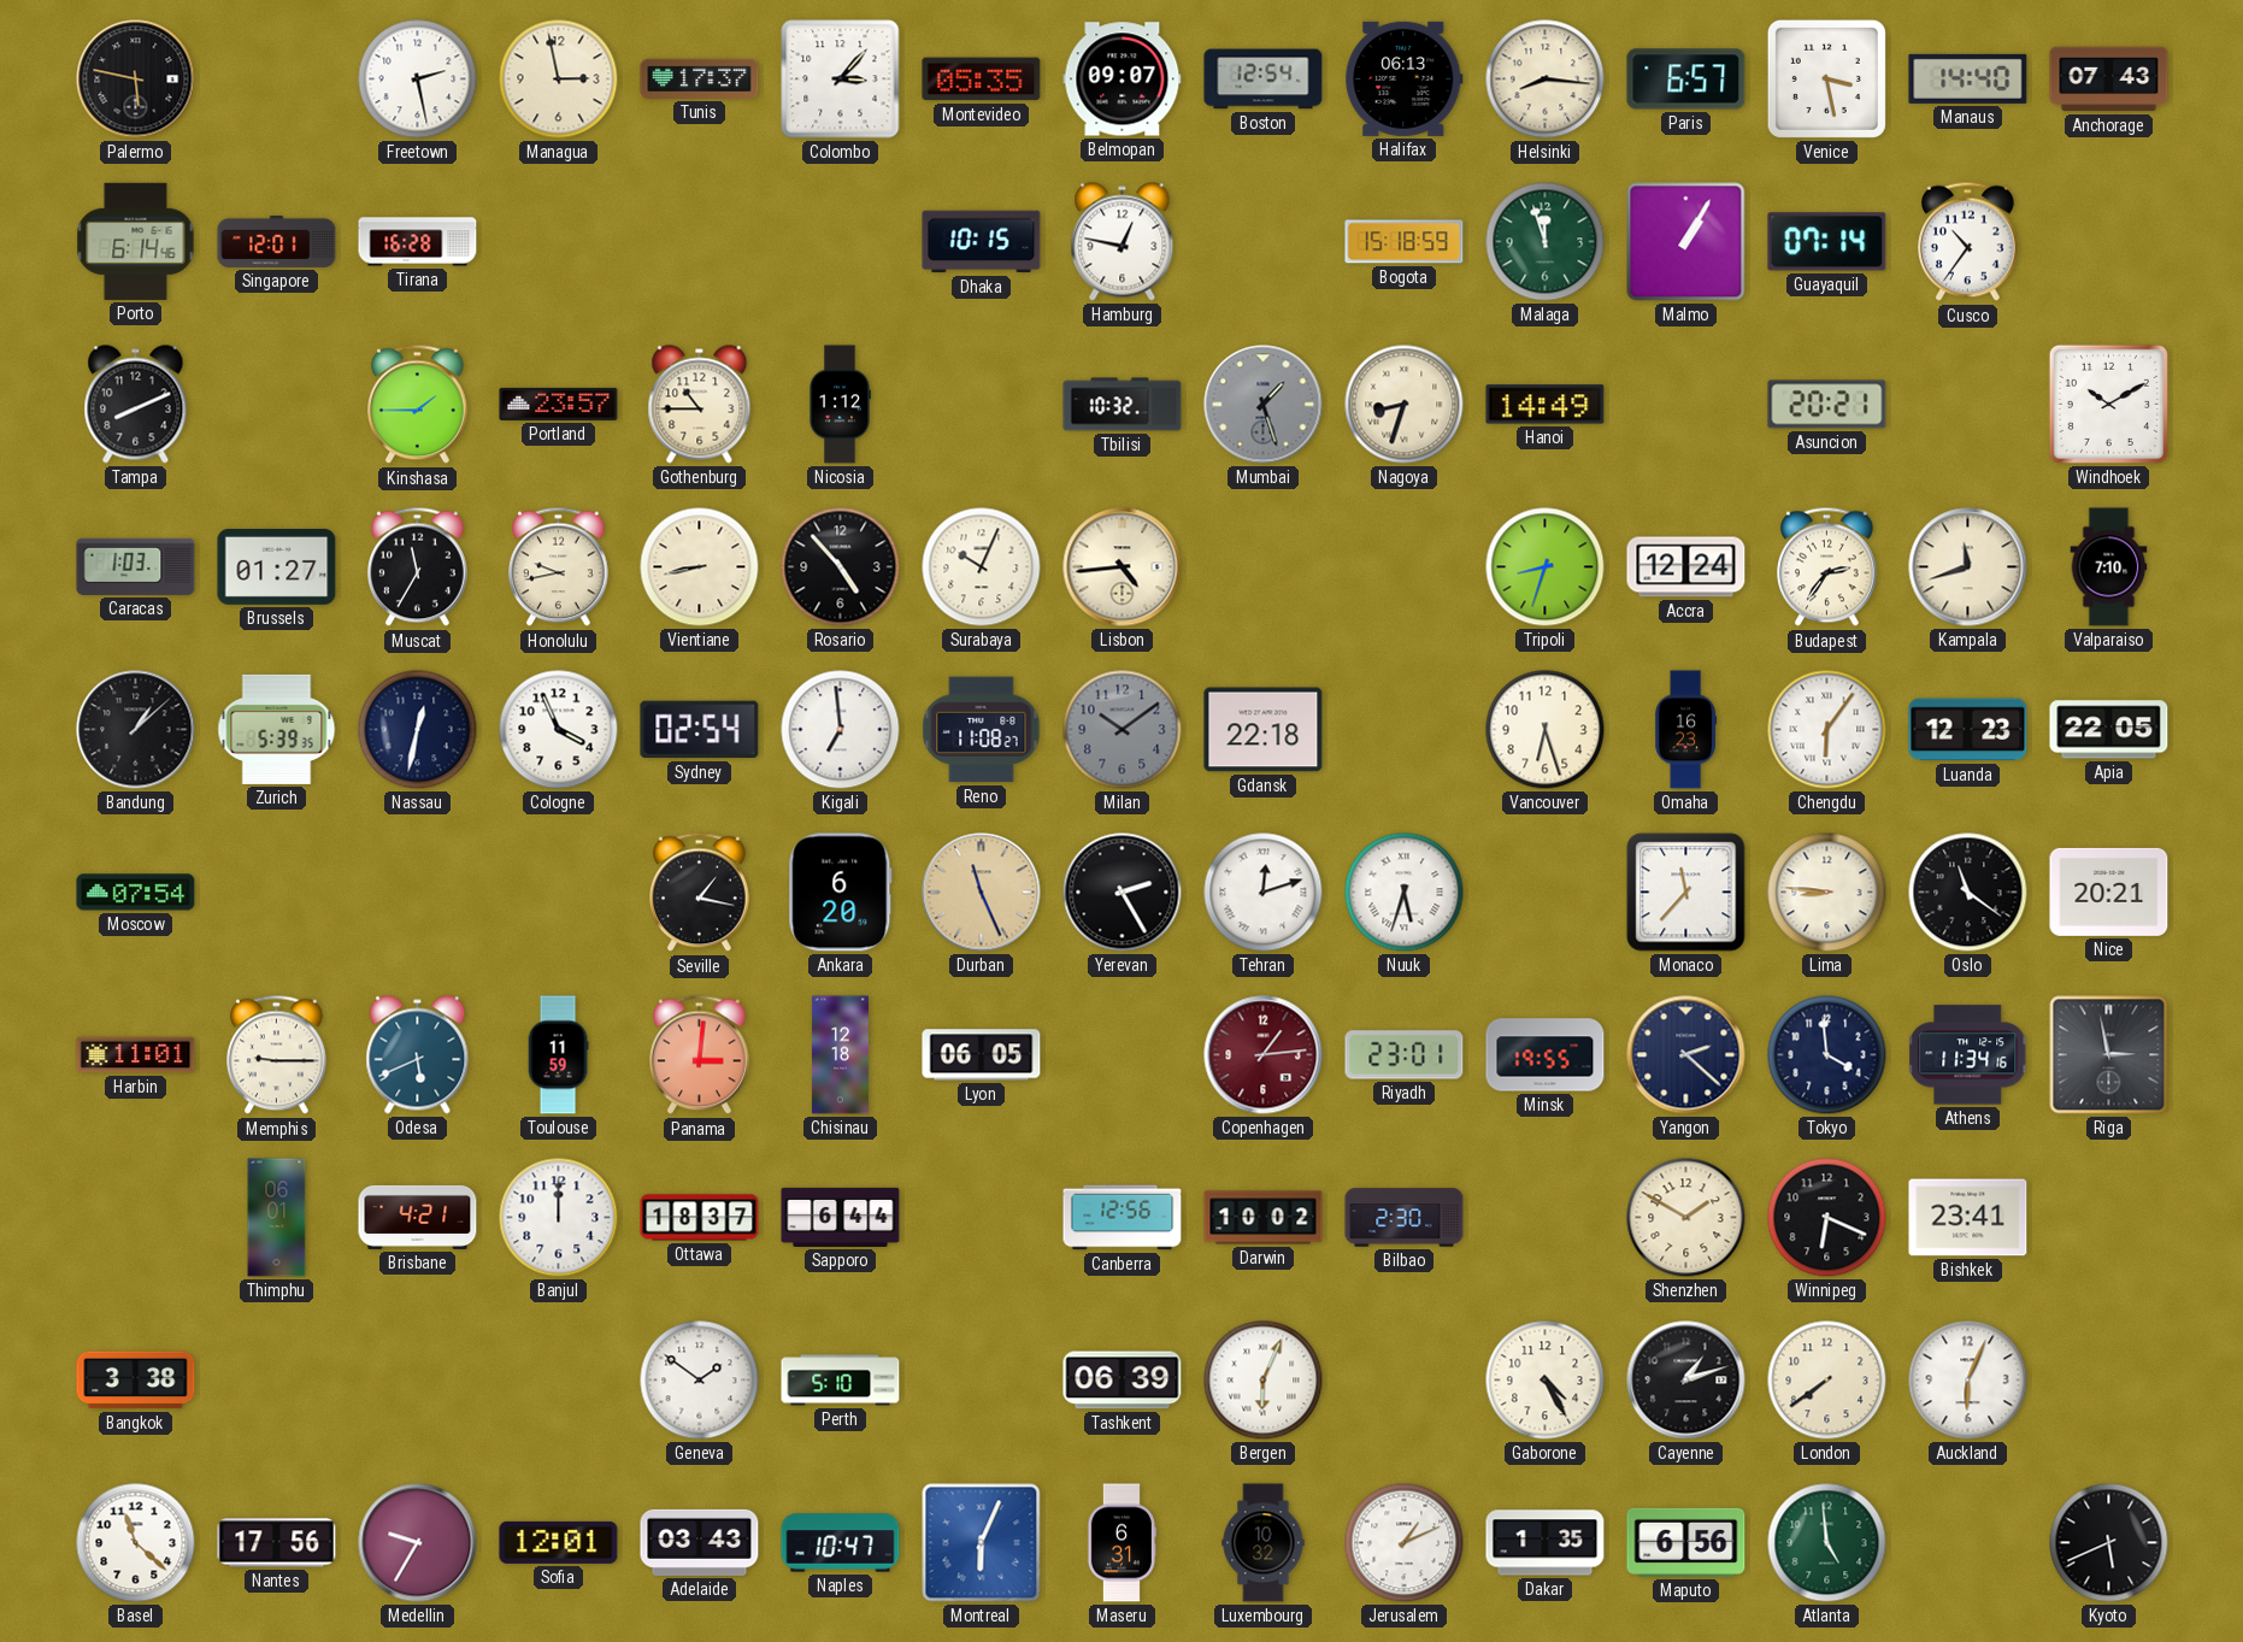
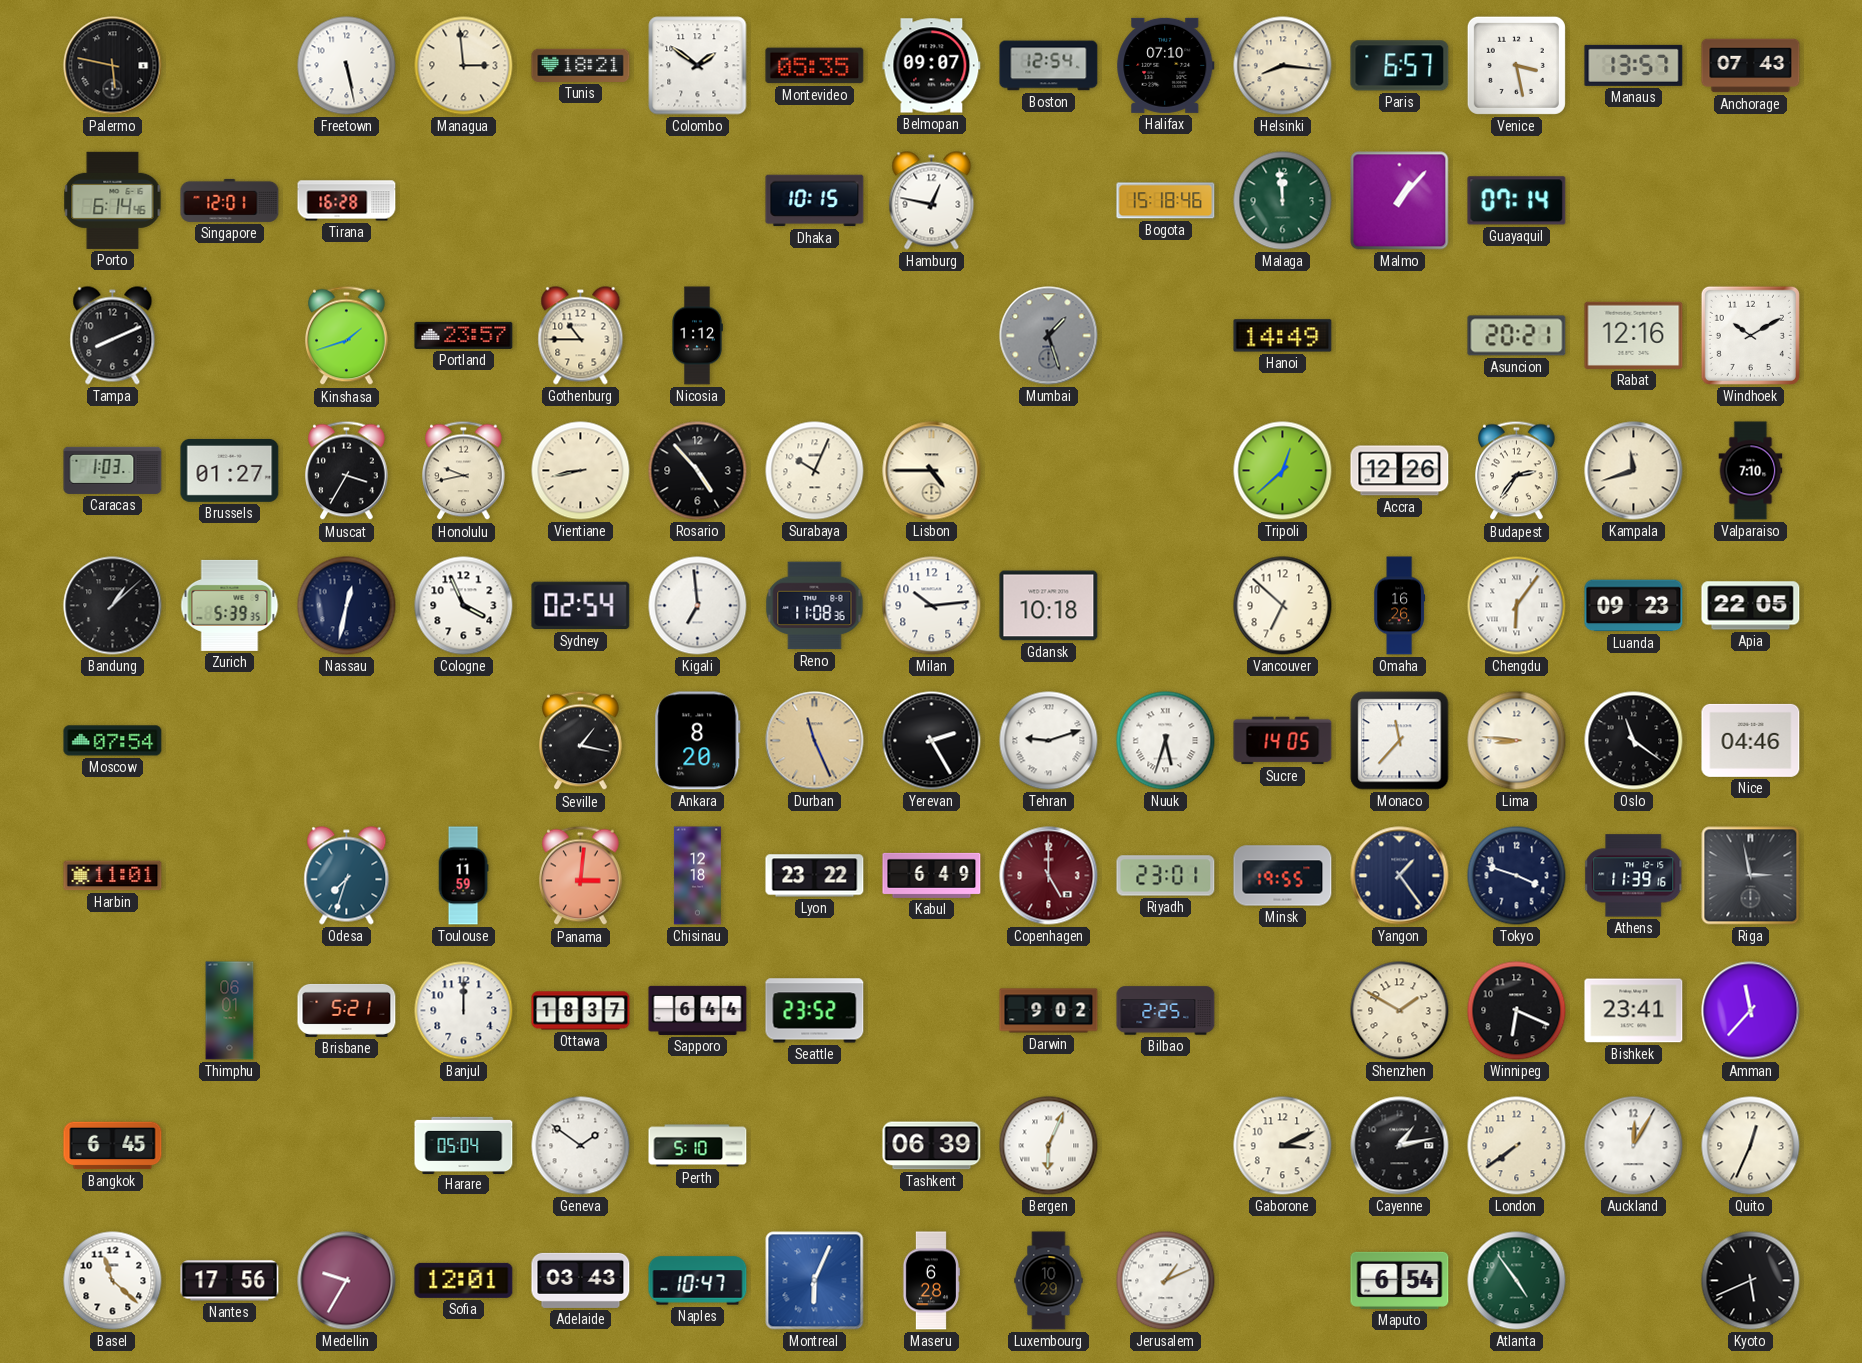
Freetown: 2:28 -> 5:28
Managua: 2:58 -> 2:59
Tunis: 17:37 -> 18:21
Colombo: 3:07 -> 1:51
Halifax: 06:13 -> 07:10
Manaus: 14:40 -> 13:57
Bogota: 15:18:59 -> 15:18:46
Malaga: 11:57 -> 11:59
Malmo: 1:05 -> 1:07
Cusco: 10:36 -> none
Kinshasa: 1:45 -> 1:42
Tbilisi: 10:32 -> none
Nagoya: 8:33 -> none
Rabat: none -> 12:16
Muscat: 11:35 -> 3:35
Lisbon: 4:44 -> 4:45
Tripoli: 8:33 -> 12:38
Accra: 12:24 -> 12:26
Reno: 11:08:27 -> 11:08:36
Milan: 10:09 -> 10:14
Milan dial: grey -> white
Gdansk: 22:18 -> 10:18
Vancouver: 6:27 -> 6:52
Omaha: 16:23 -> 16:26
Luanda: 12:23 -> 09:23
Ankara: 6:20 -> 8:20
Tehran: 12:12 -> 9:12
Sucre: none -> 14:05
Nice: 20:21 -> 04:46
Memphis: 9:15 -> none
Odesa: 5:41 -> 7:33
Lyon: 06:05 -> 23:22
Kabul: none -> 6:49
Copenhagen: 1:14 -> 5:00
Yangon: 2:22 -> 1:24
Tokyo: 3:59 -> 3:48
Athens: 11:34 -> 11:39
Brisbane: 4:21 -> 5:21
Seattle: none -> 23:52
Canberra: 12:56 -> none
Darwin: 10:02 -> 9:02
Bilbao: 2:30 -> 2:25
Amman: none -> 11:37
Bangkok: 3:38 -> 6:45
Harare: none -> 05:04
Gaborone: 4:25 -> 3:11
Cayenne: 1:12 -> 1:13
Auckland: 6:04 -> 12:05
Quito: none -> 12:34
Maseru: 6:31 -> 6:28
Luxembourg: 10:32 -> 10:29
Dakar: 1:35 -> none
Maputo: 6:56 -> 6:54
Atlanta: 4:59 -> 4:54
